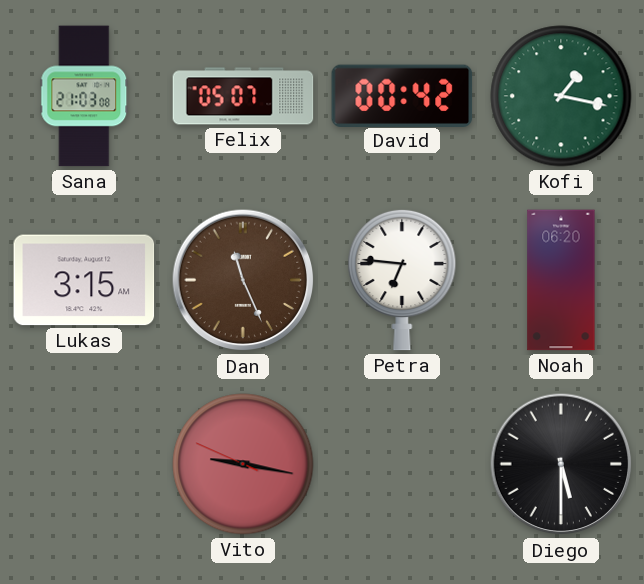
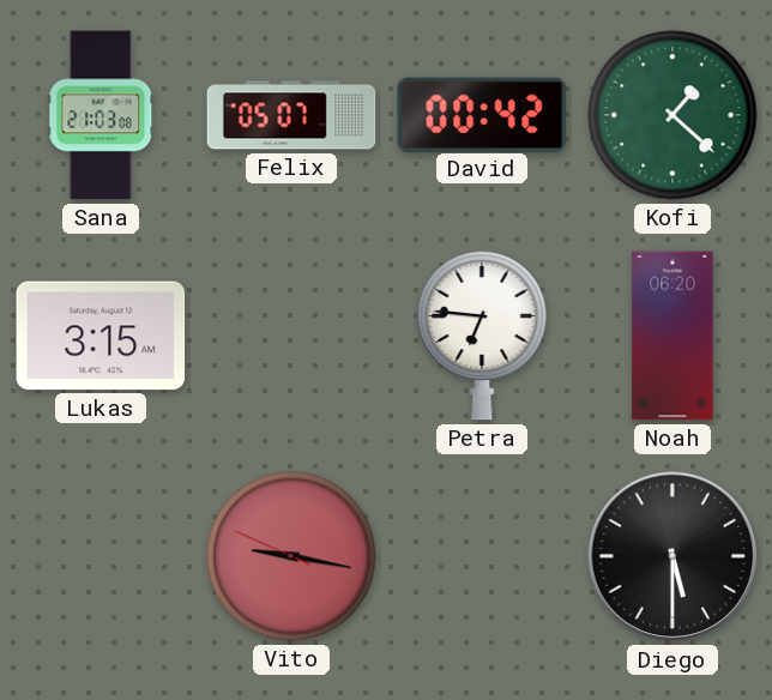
Kofi: 1:17 -> 1:22
Dan: 11:26 -> none
